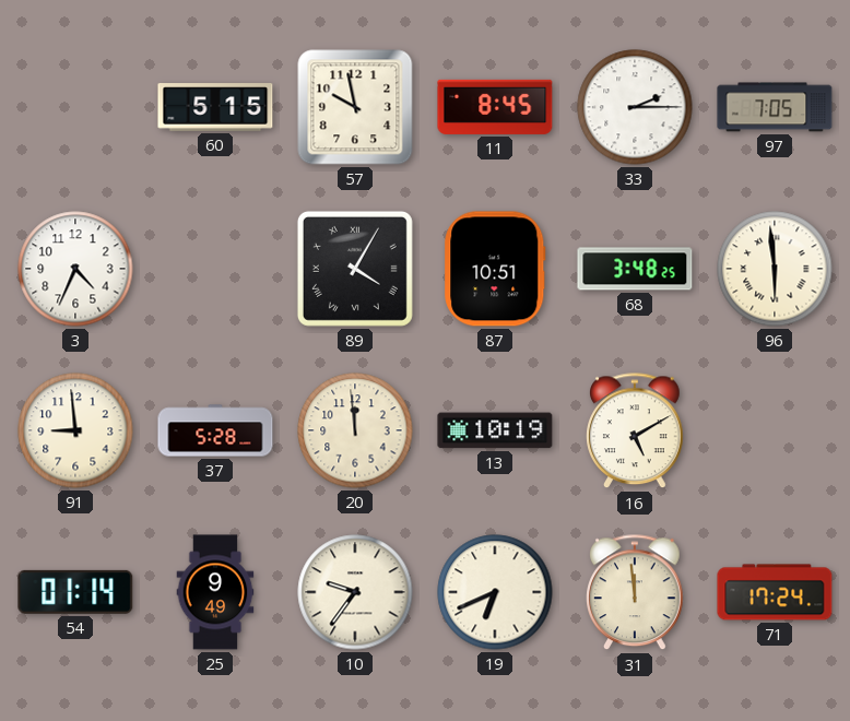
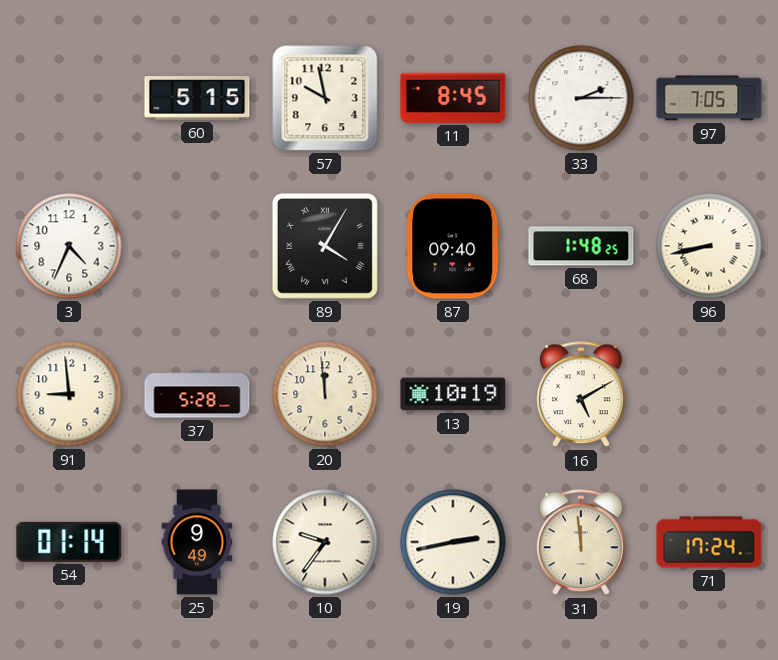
87: 10:51 -> 09:40
68: 3:48 -> 1:48
96: 5:59 -> 8:43
19: 6:41 -> 2:43
